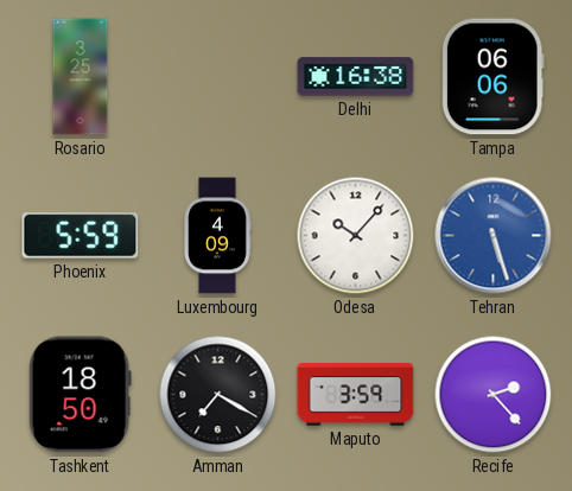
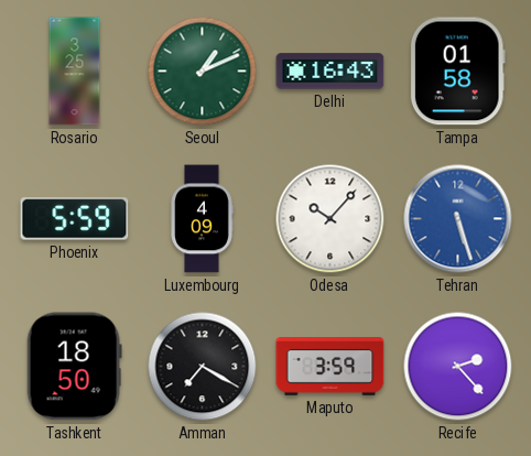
Seoul: none -> 1:11
Delhi: 16:38 -> 16:43
Tampa: 06:06 -> 01:58
